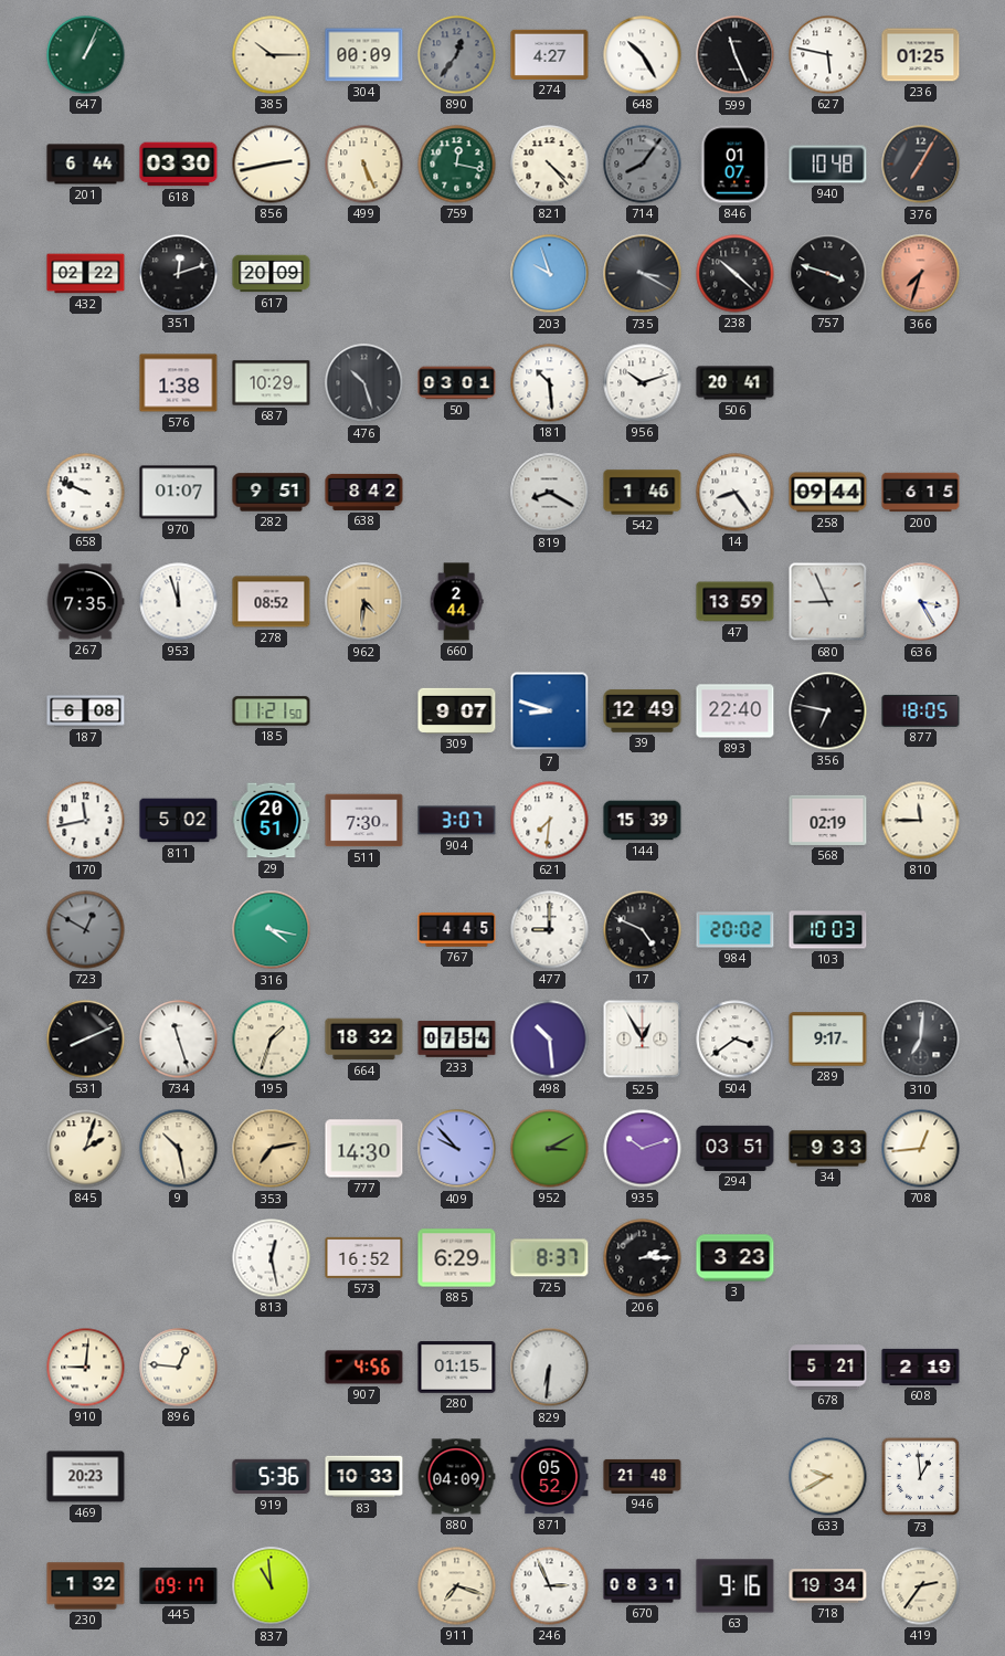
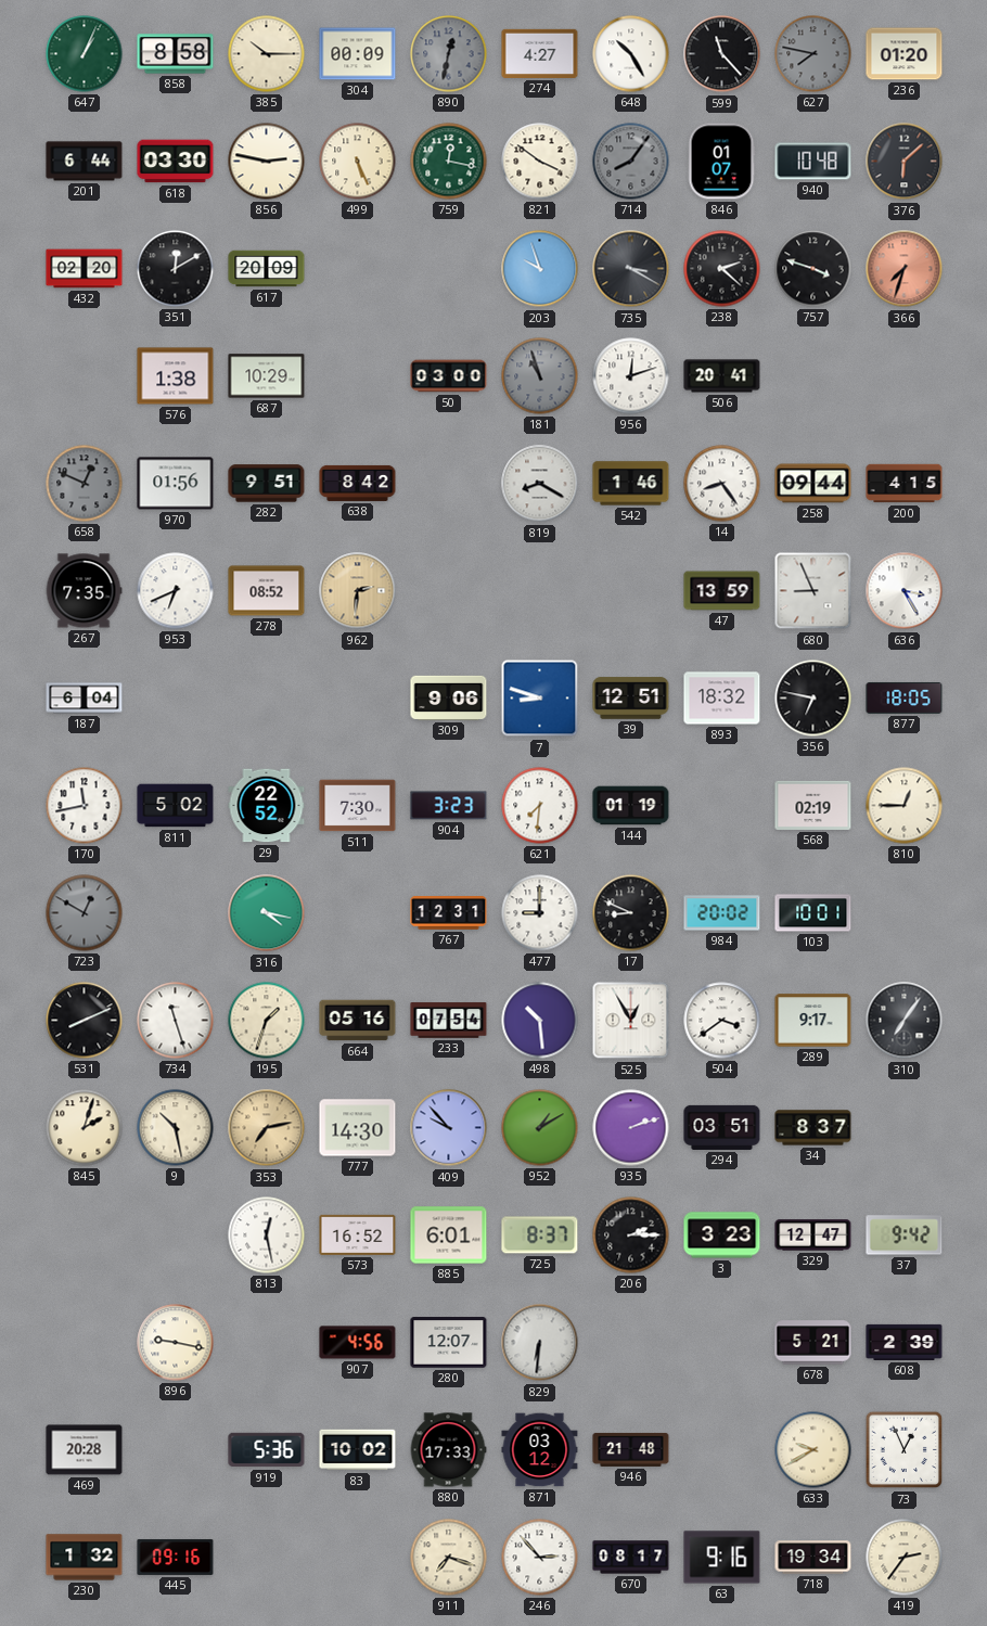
858: none -> 8:58
890: 12:36 -> 12:32
599: 11:26 -> 11:23
627: 5:47 -> 7:47
627 dial: white -> grey
236: 01:25 -> 01:20
856: 2:43 -> 2:47
821: 4:23 -> 3:51
376: 7:05 -> 6:08
432: 02:22 -> 02:20
351: 12:12 -> 12:10
238: 10:22 -> 2:22
476: 10:27 -> none
50: 03:01 -> 03:00
181: 10:29 -> 10:57
181 dial: white -> grey
956: 10:12 -> 12:12
658: 9:49 -> 12:49
658 dial: white -> grey
970: 01:07 -> 01:56
200: 6:15 -> 4:15
953: 11:57 -> 6:41
962: 4:31 -> 2:31
660: 2:44 -> none
187: 6:08 -> 6:04
185: 11:21 -> none
309: 9:07 -> 9:06
39: 12:49 -> 12:51
893: 22:40 -> 18:32
29: 20:51 -> 22:52
904: 3:07 -> 3:23
144: 15:39 -> 01:19
810: 11:45 -> 12:45
767: 4:45 -> 12:31
17: 4:49 -> 8:49
103: 10:03 -> 10:01
664: 18:32 -> 05:16
310: 7:01 -> 7:06
952: 3:10 -> 1:10
935: 10:12 -> 2:12
34: 9:33 -> 8:37
708: 12:44 -> none
885: 6:29 -> 6:01
329: none -> 12:47
37: none -> 9:42
910: 9:01 -> none
896: 12:46 -> 9:17
280: 01:15 -> 12:07
608: 2:19 -> 2:39
469: 20:23 -> 20:28
83: 10:33 -> 10:02
880: 04:09 -> 17:33
871: 05:52 -> 03:12
73: 12:59 -> 12:56
445: 09:17 -> 09:16
837: 10:59 -> none
246: 2:56 -> 2:53
670: 08:31 -> 08:17
